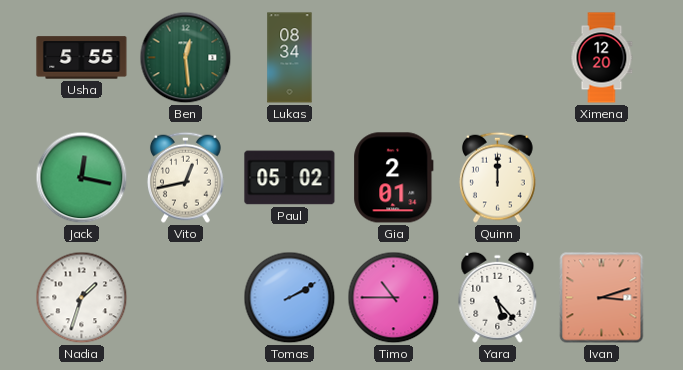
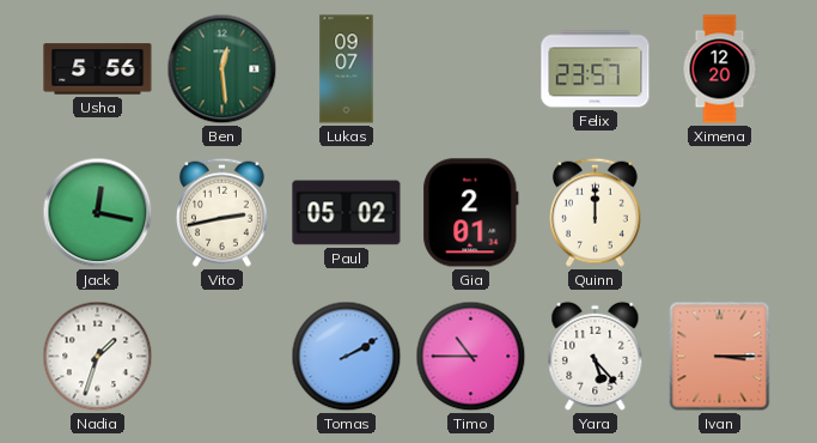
Usha: 5:55 -> 5:56
Lukas: 08:34 -> 09:07
Felix: none -> 23:57
Vito: 12:43 -> 2:43
Ivan: 3:12 -> 3:15
